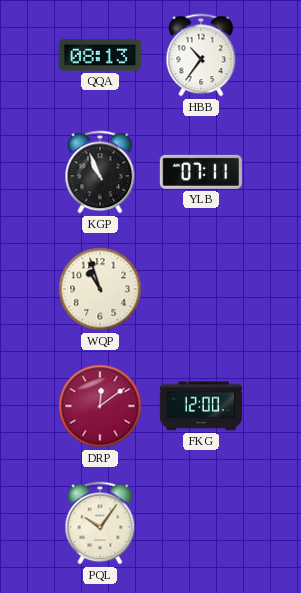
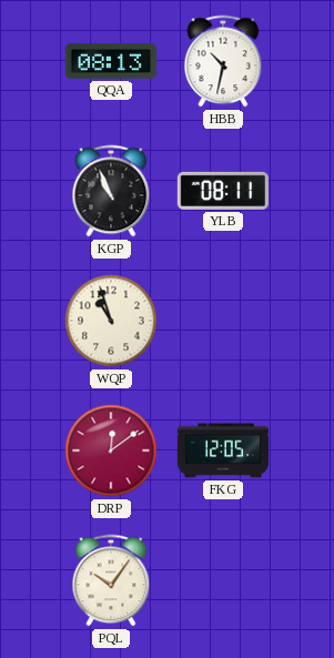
HBB: 10:36 -> 10:32
YLB: 07:11 -> 08:11
FKG: 12:00 -> 12:05
